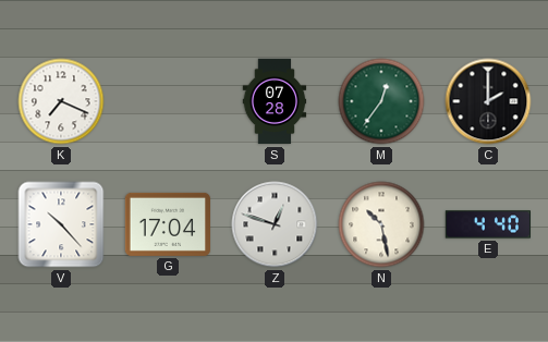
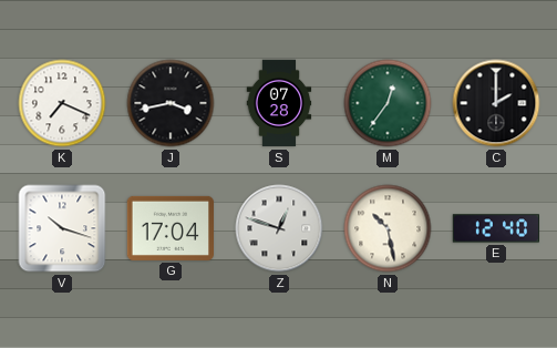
J: none -> 3:43
V: 10:23 -> 10:18
E: 4:40 -> 12:40
